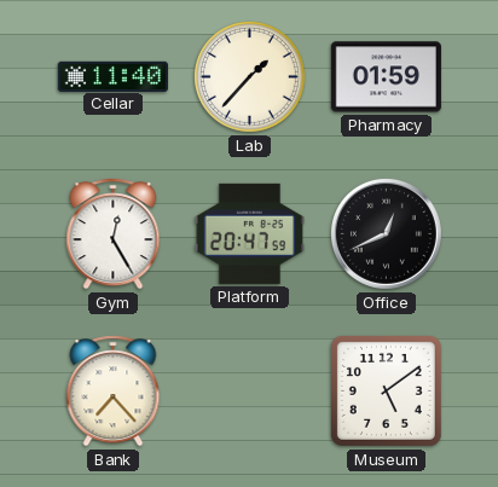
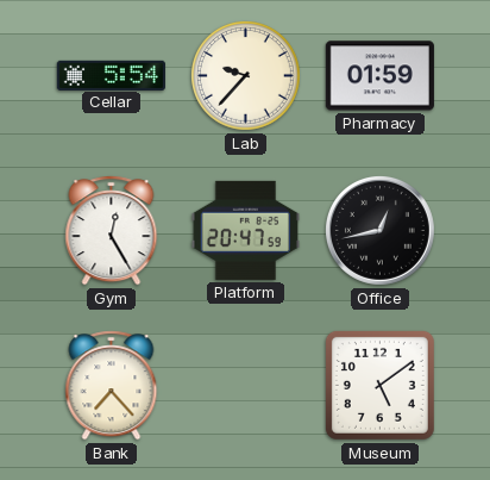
Cellar: 11:40 -> 5:54
Lab: 1:37 -> 9:37
Office: 12:41 -> 12:43
